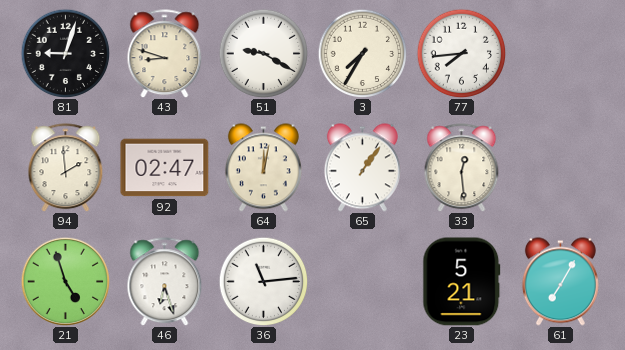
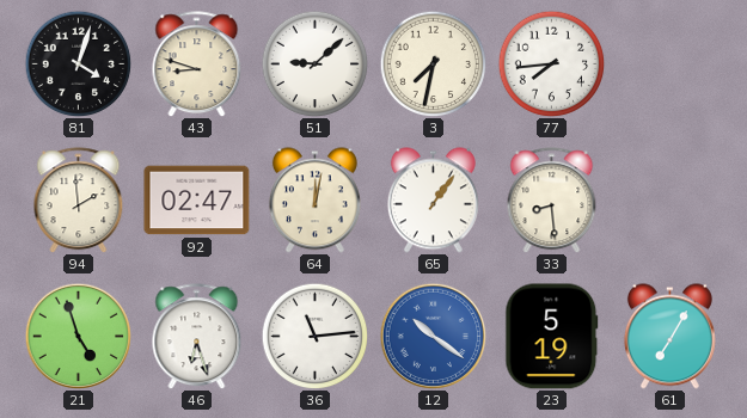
81: 9:03 -> 4:03
51: 9:20 -> 9:08
3: 7:35 -> 7:32
33: 12:29 -> 8:29
12: none -> 10:21
23: 5:21 -> 5:19
